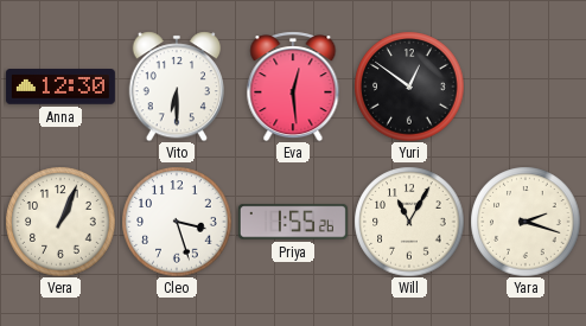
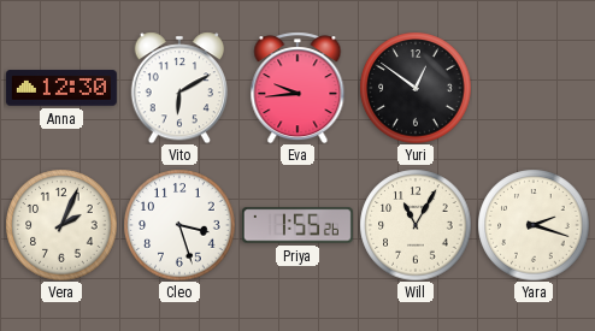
Vito: 6:30 -> 6:10
Eva: 12:29 -> 9:44
Vera: 1:04 -> 2:04
